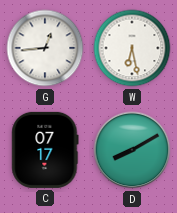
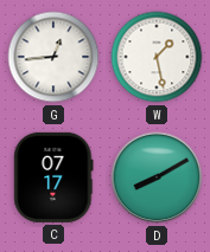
W: 6:28 -> 1:28
